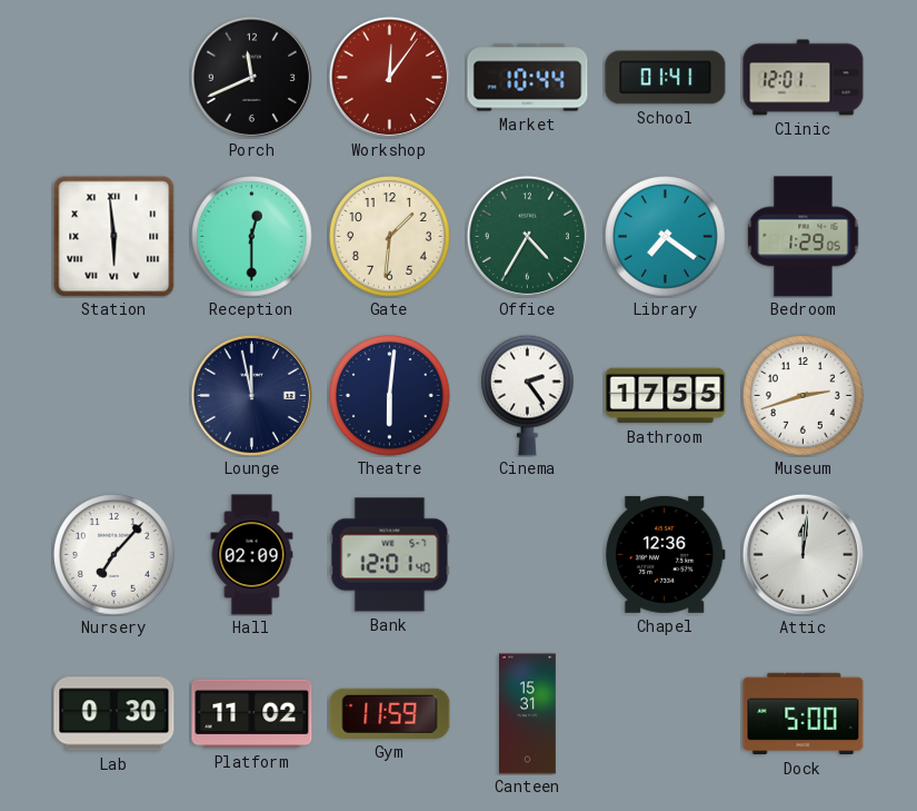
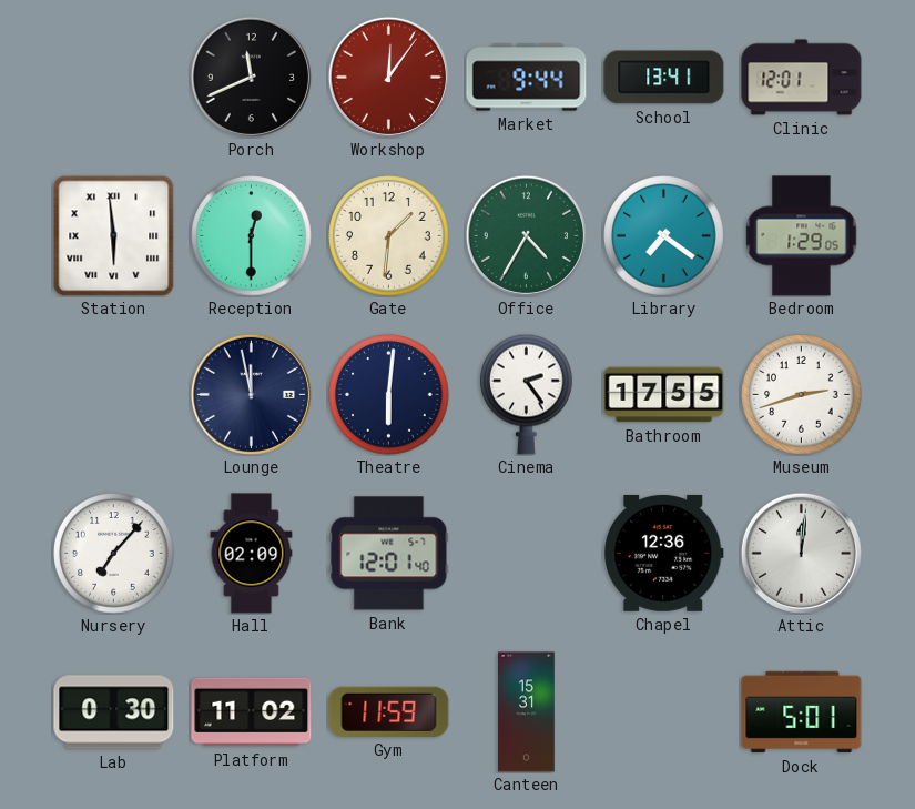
Market: 10:44 -> 9:44
School: 01:41 -> 13:41
Dock: 5:00 -> 5:01
